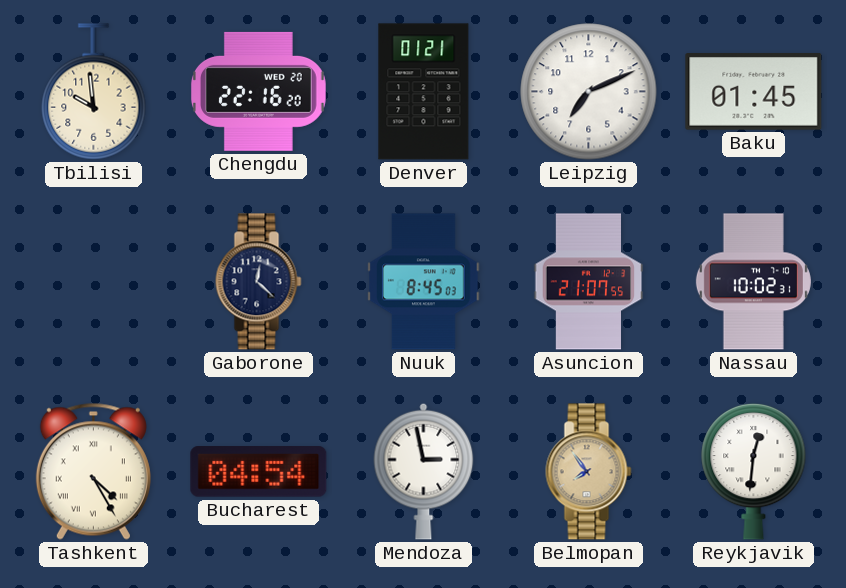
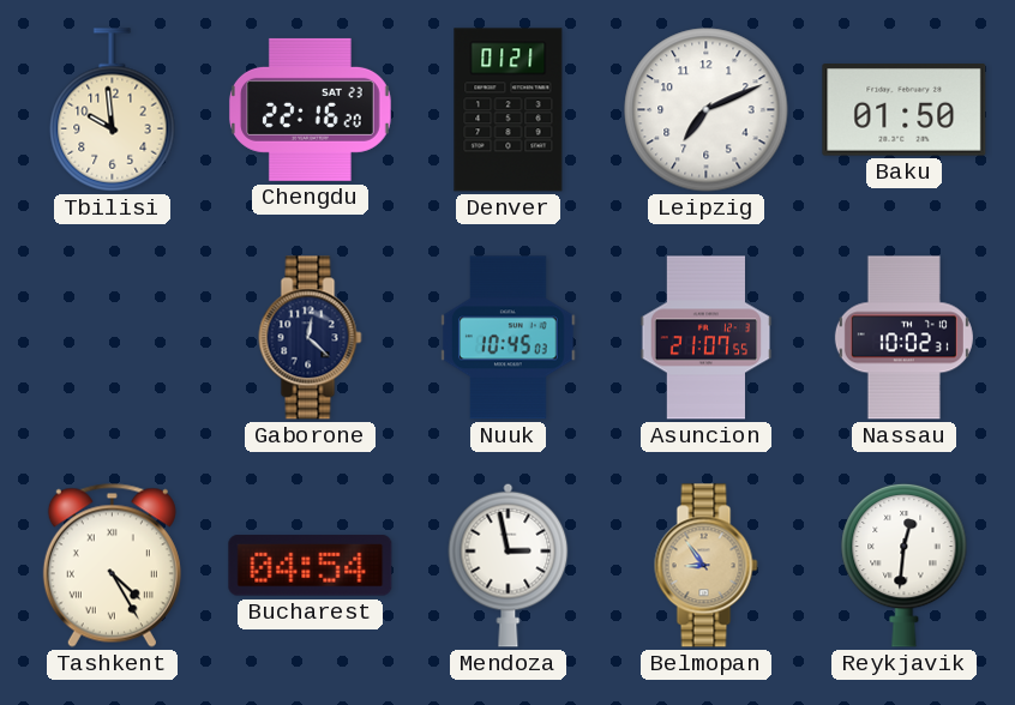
Chengdu date: WED 20 -> SAT 23
Baku: 01:45 -> 01:50
Nuuk: 8:45 -> 10:45
Belmopan: 7:54 -> 8:54
